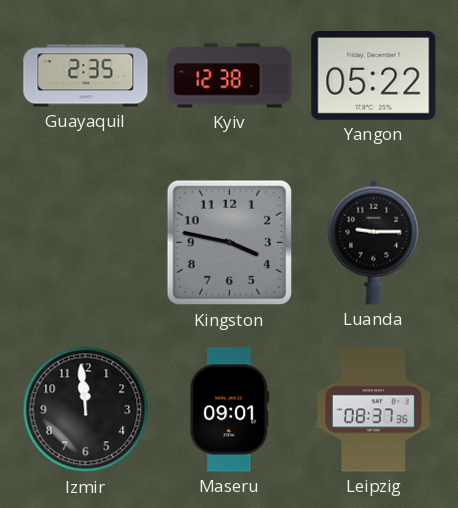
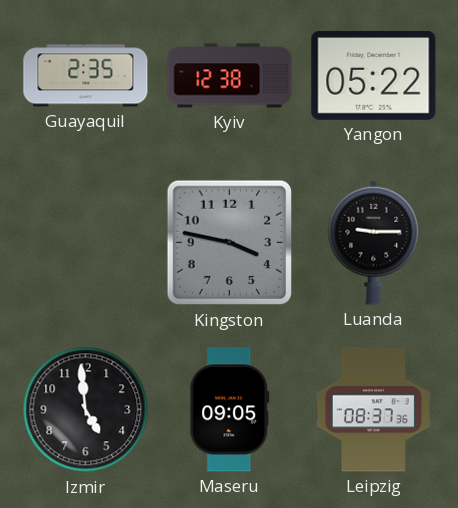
Izmir: 11:59 -> 4:59
Maseru: 09:01 -> 09:05
